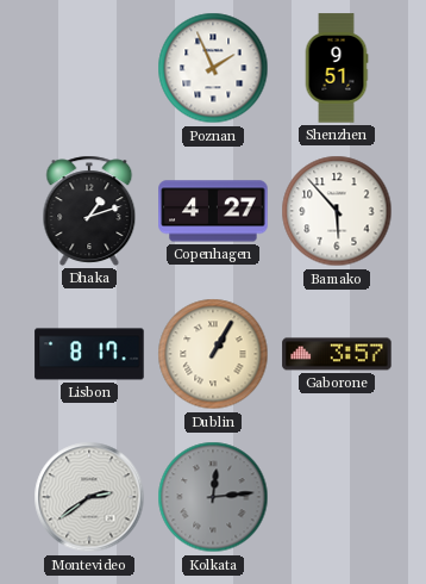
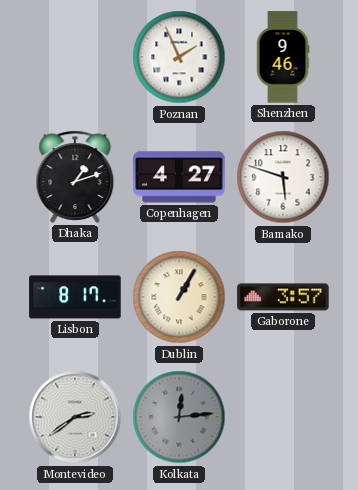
Shenzhen: 9:51 -> 9:46
Bamako: 5:53 -> 5:48
